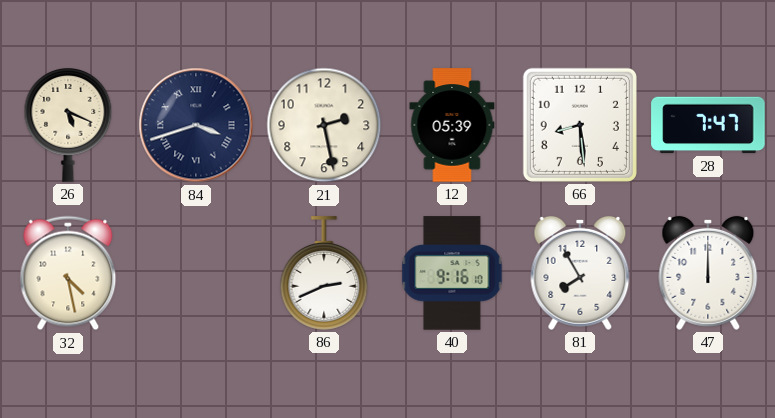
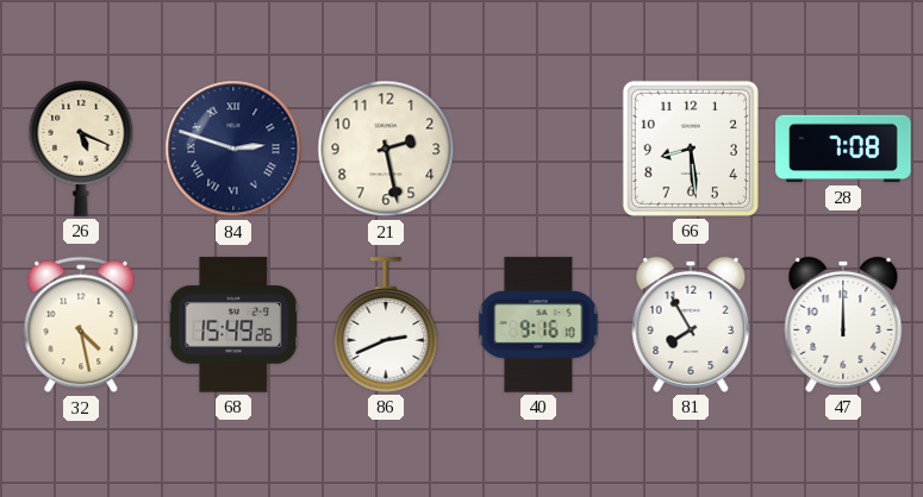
84: 3:42 -> 2:48
12: 05:39 -> none
28: 7:47 -> 7:08
68: none -> 15:49
